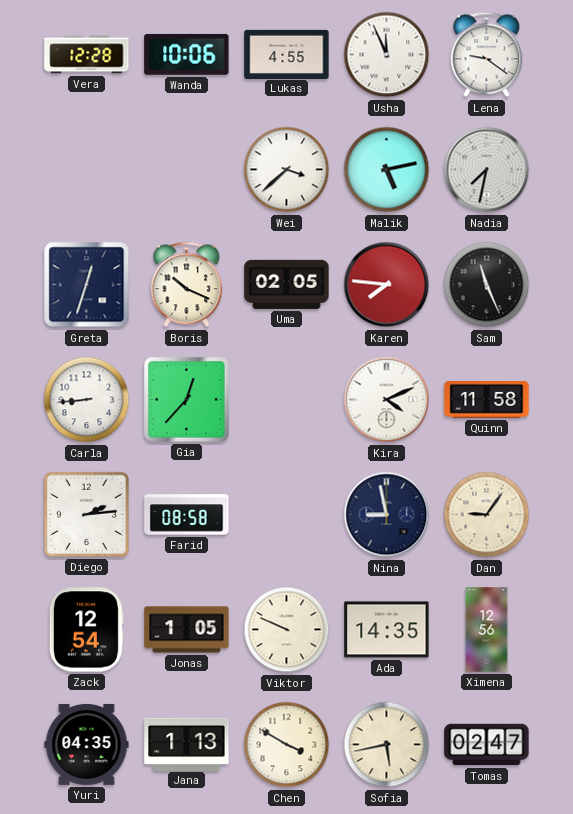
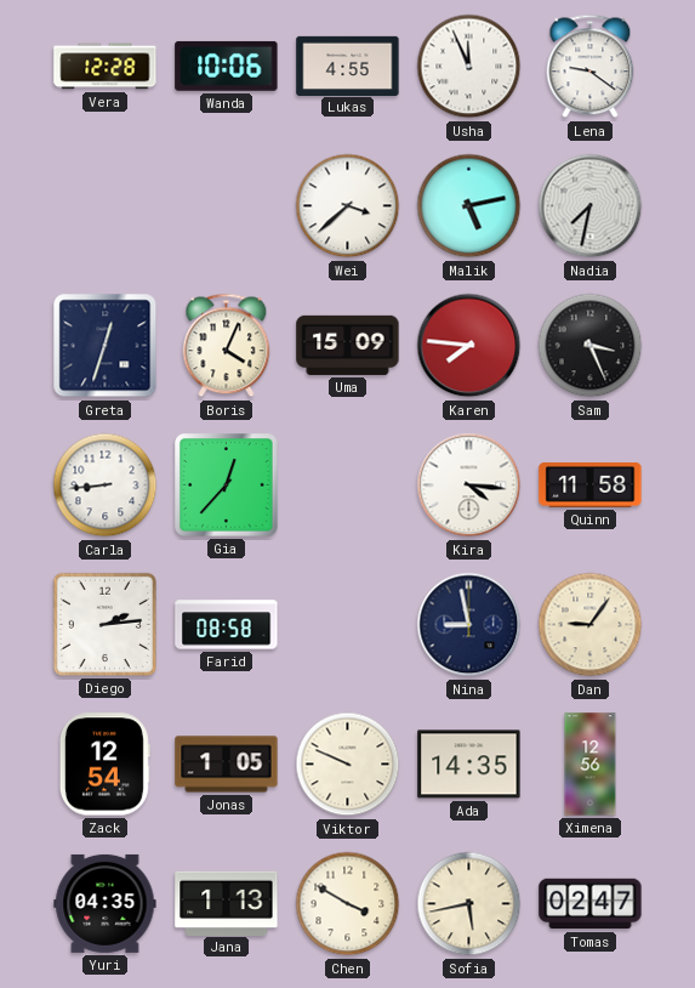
Boris: 10:19 -> 4:04
Uma: 02:05 -> 15:09
Sam: 11:26 -> 3:26
Kira: 4:11 -> 4:16
